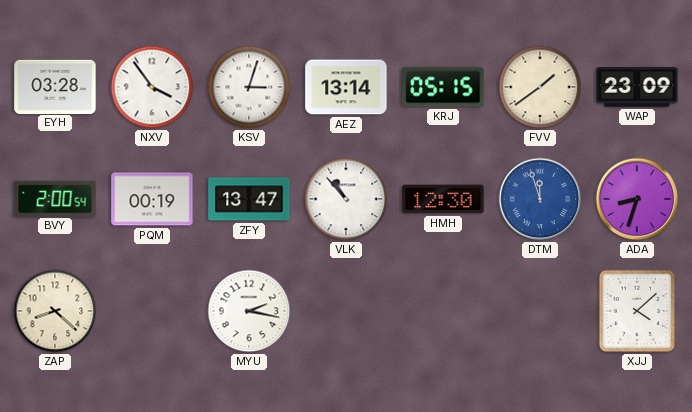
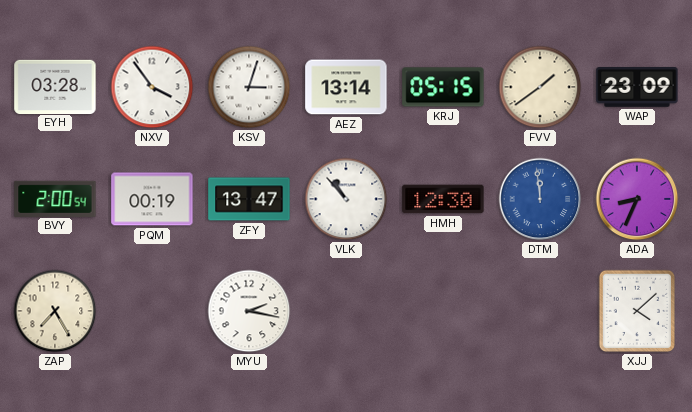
DTM: 11:57 -> 11:59
ADA: 8:33 -> 8:34
ZAP: 8:22 -> 7:25
